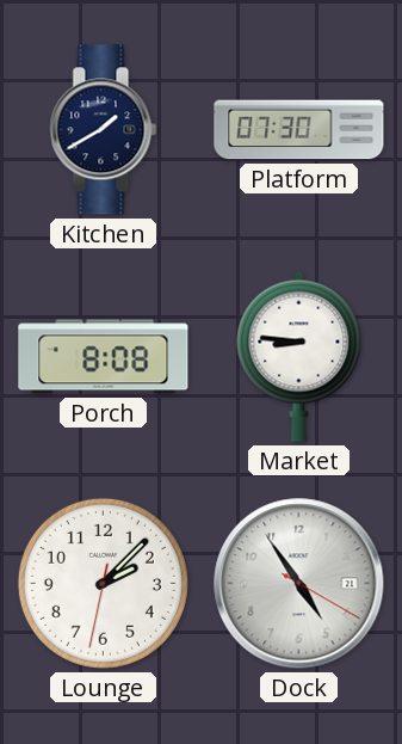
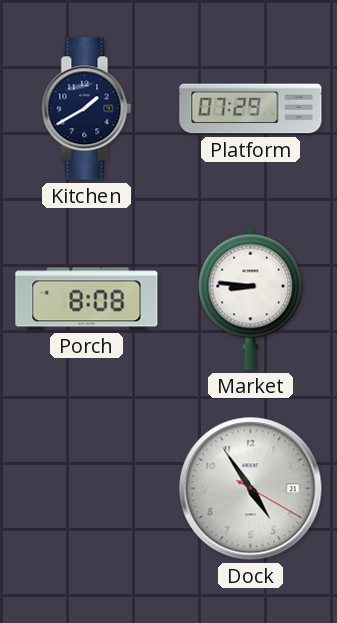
Platform: 07:30 -> 07:29
Lounge: 2:07 -> none
